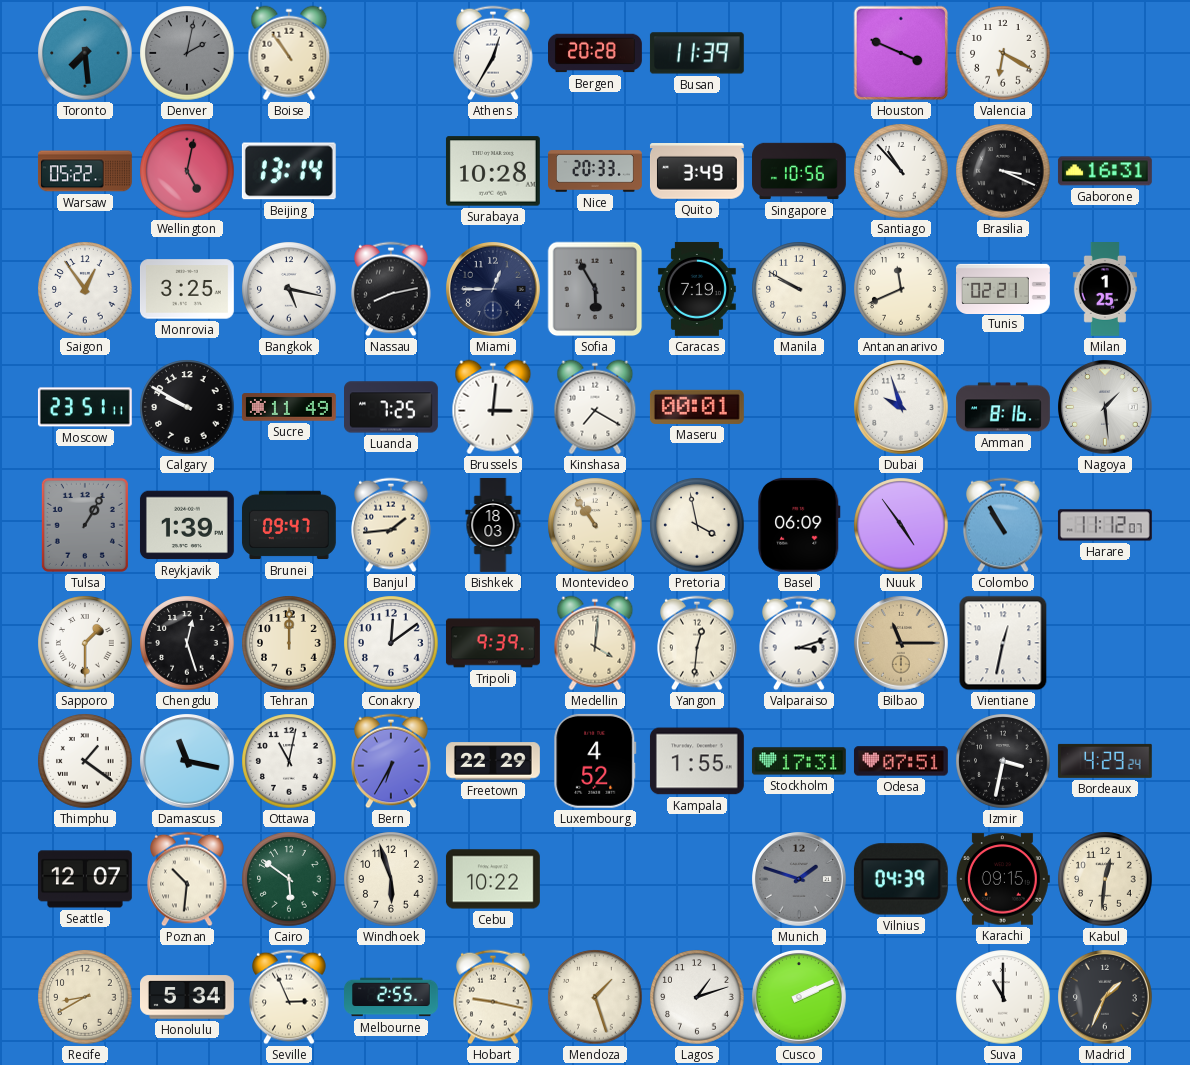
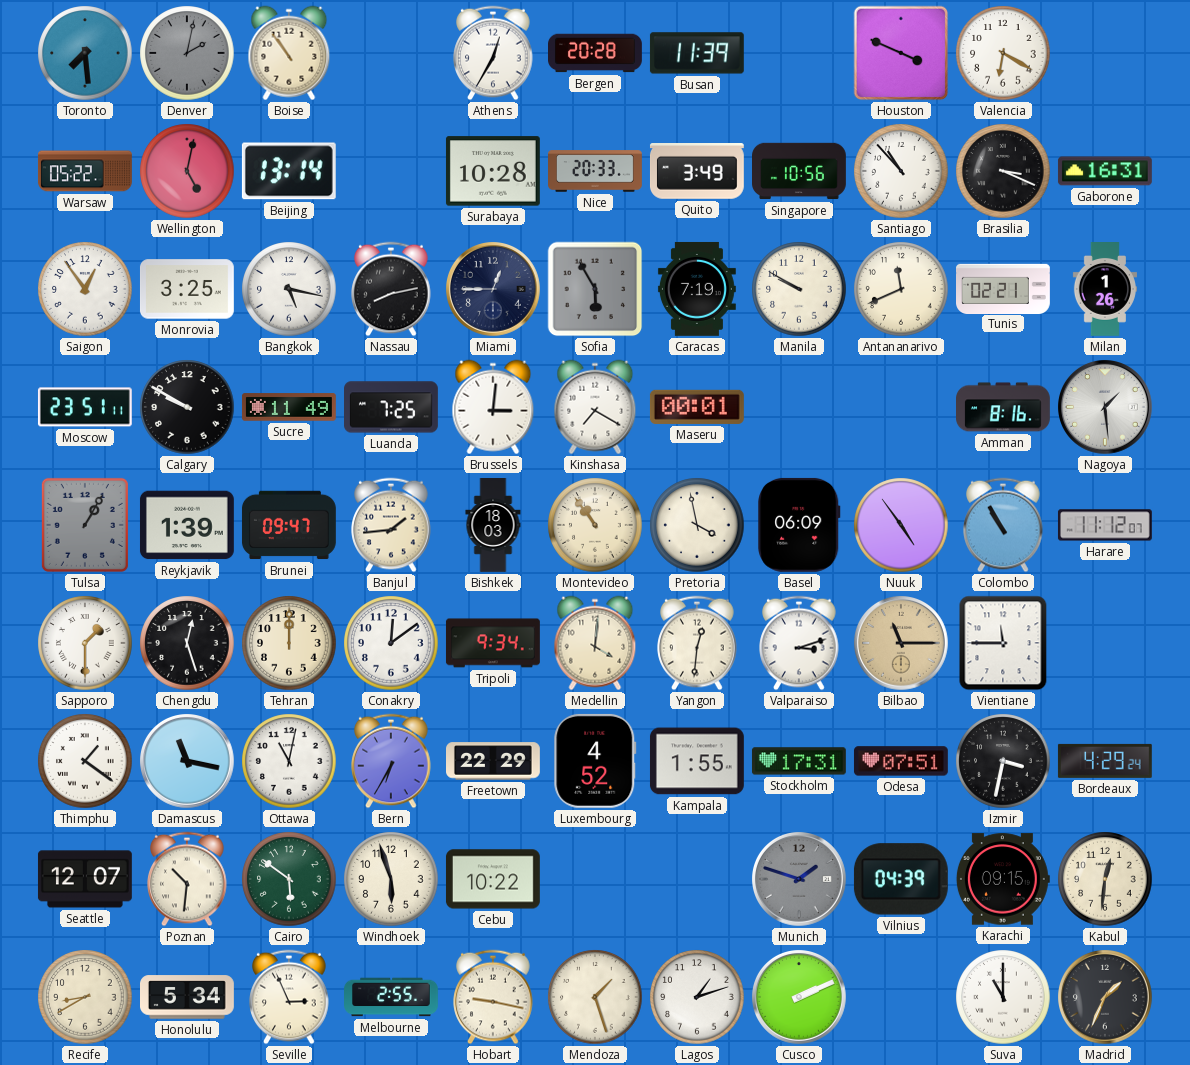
Milan: 1:25 -> 1:26
Dubai: 9:57 -> none
Tripoli: 9:39 -> 9:34
Vientiane: 12:32 -> 11:45
